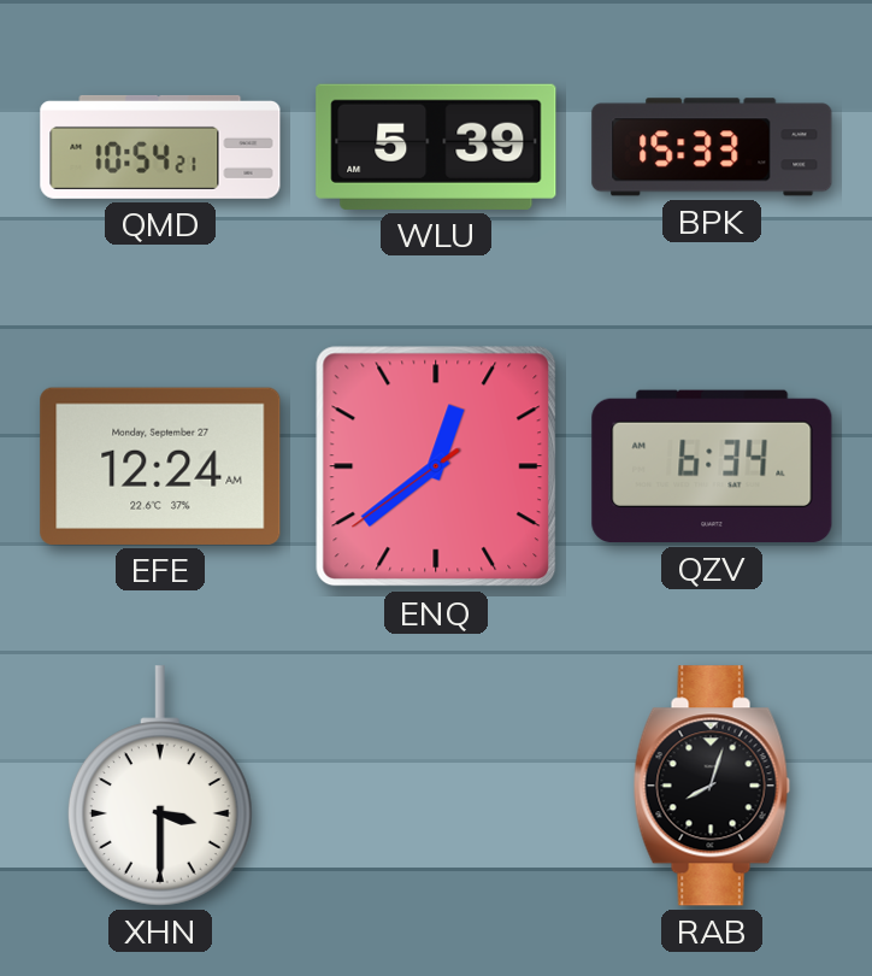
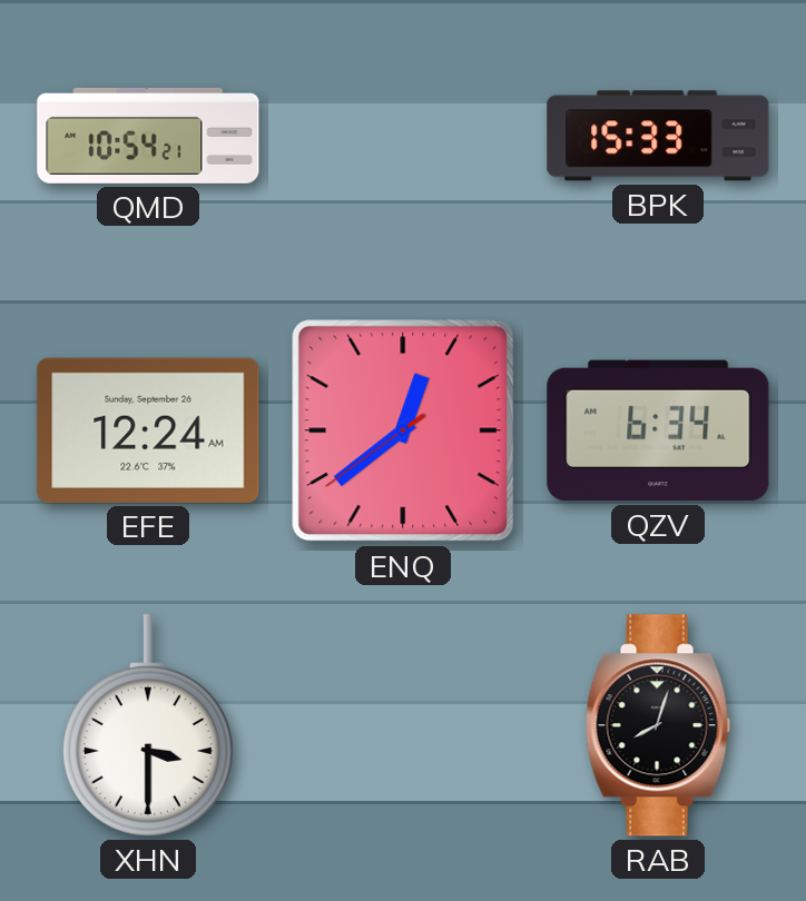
WLU: 5:39 -> none
EFE date: Monday, September 27 -> Sunday, September 26
